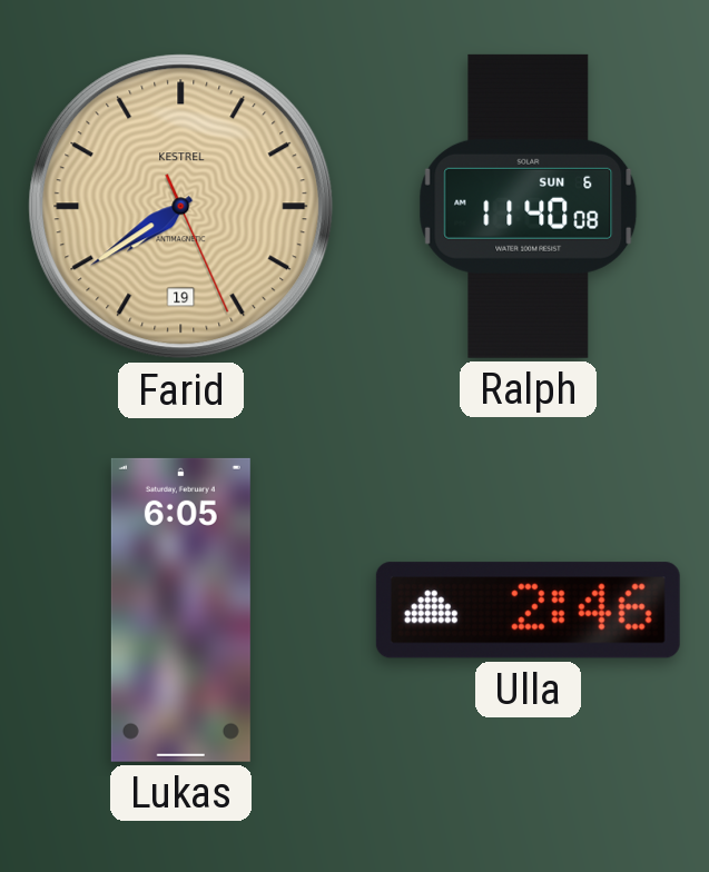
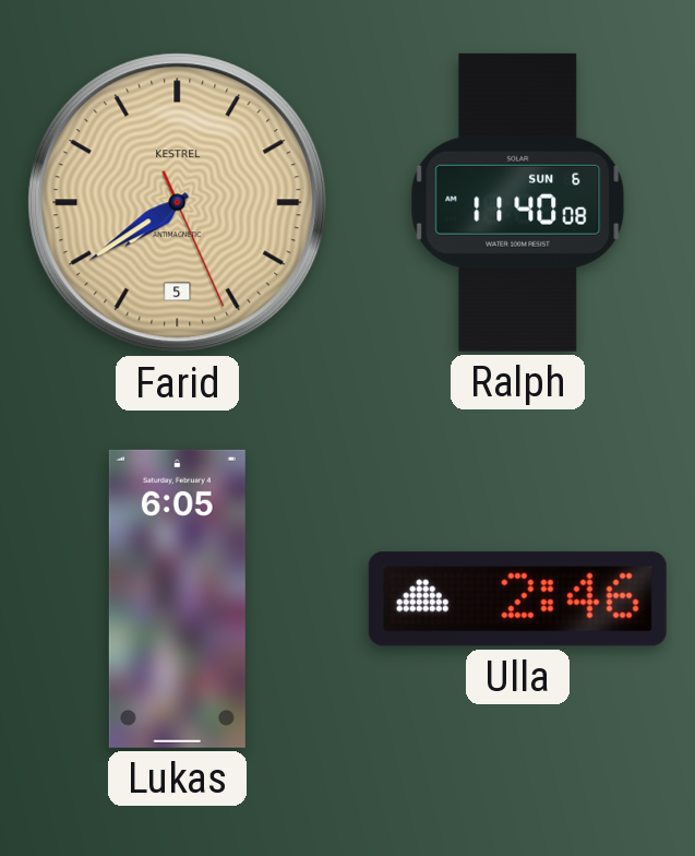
Farid date: 19 -> 5
